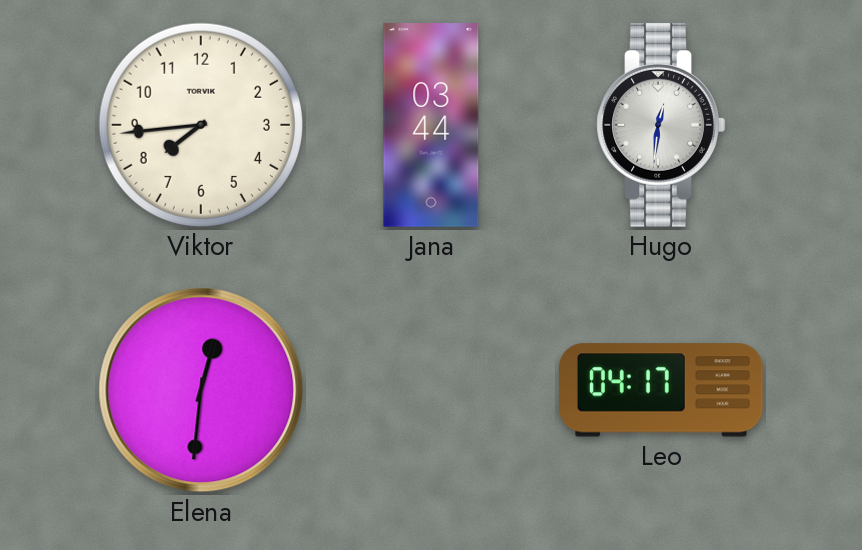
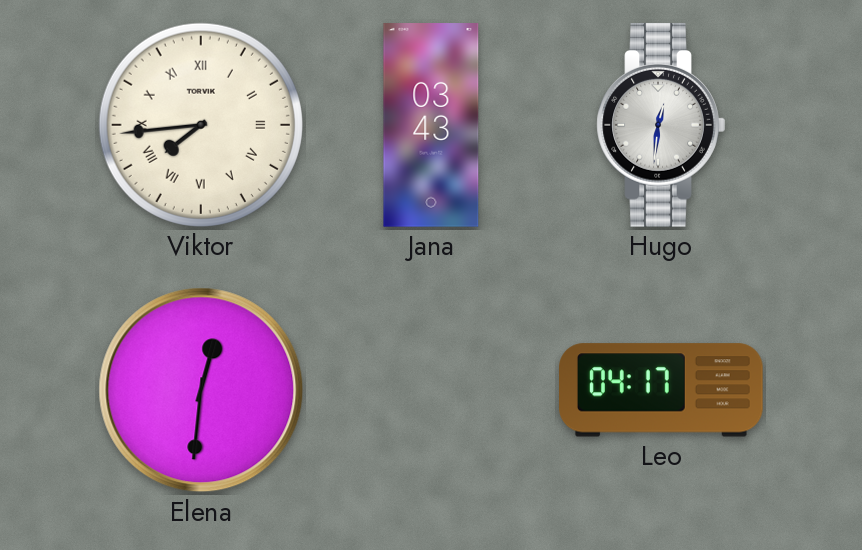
Viktor numerals: Arabic -> Roman
Jana: 03:44 -> 03:43
